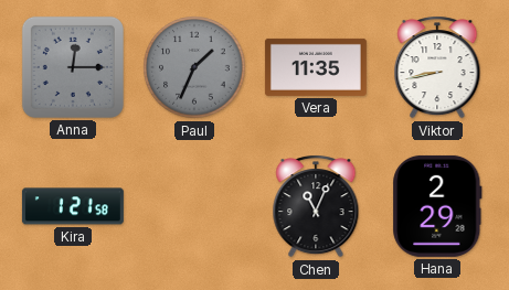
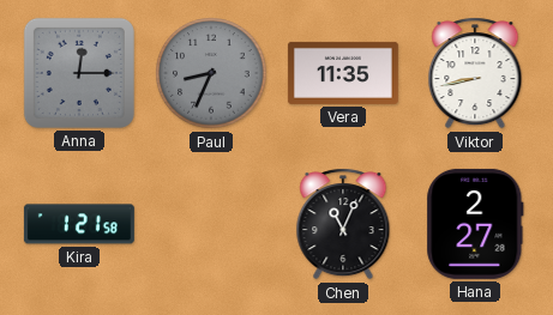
Paul: 1:34 -> 8:34
Hana: 2:29 -> 2:27
